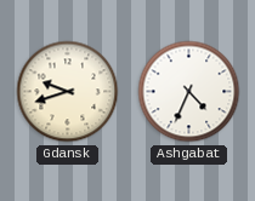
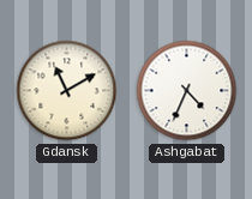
Gdansk: 9:42 -> 11:10
